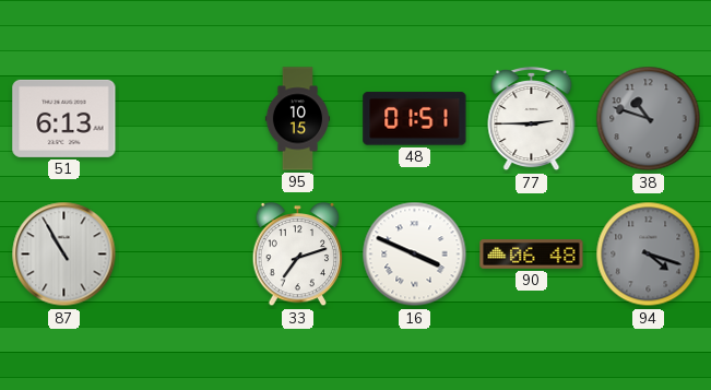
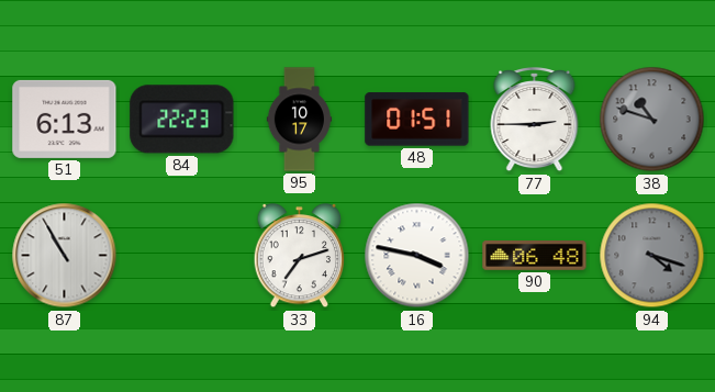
84: none -> 22:23
95: 10:15 -> 10:17
16: 3:49 -> 3:47
